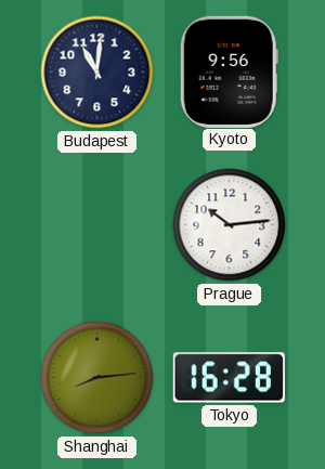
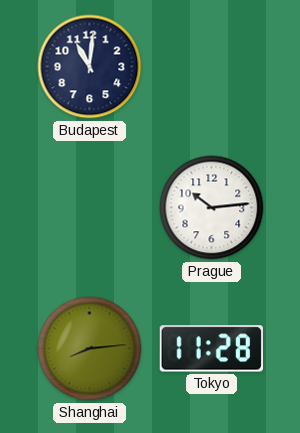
Kyoto: 9:56 -> none
Tokyo: 16:28 -> 11:28
